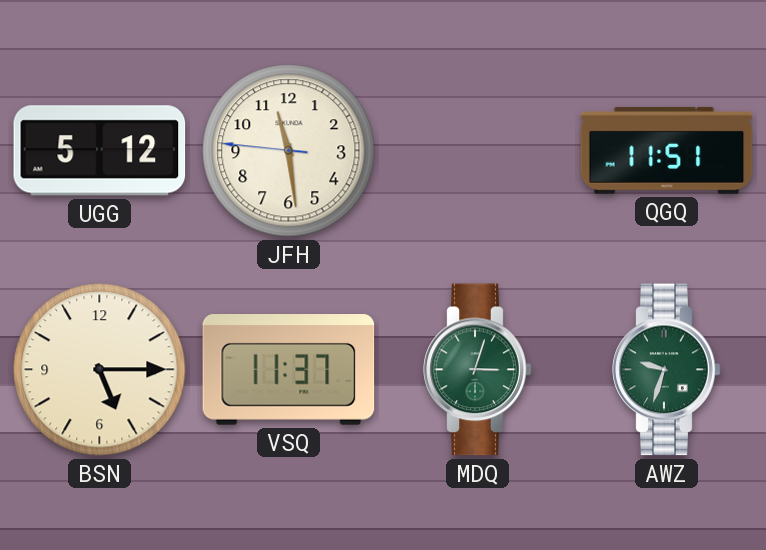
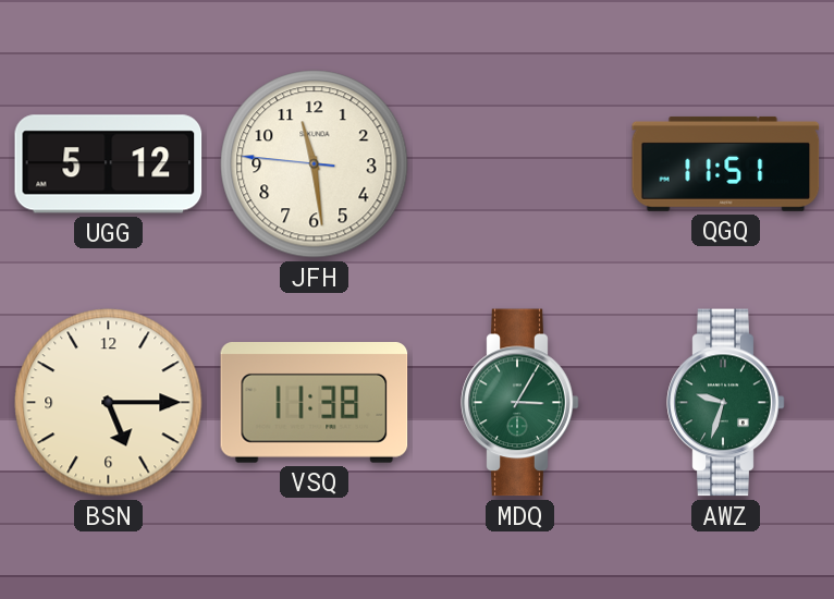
VSQ: 11:37 -> 11:38
MDQ: 3:03 -> 3:05
